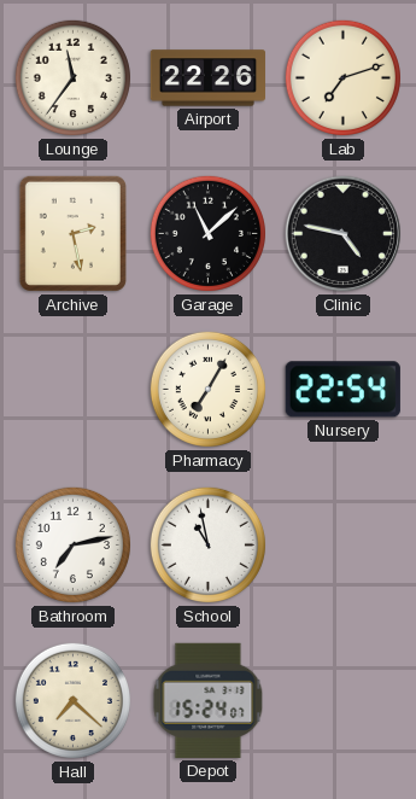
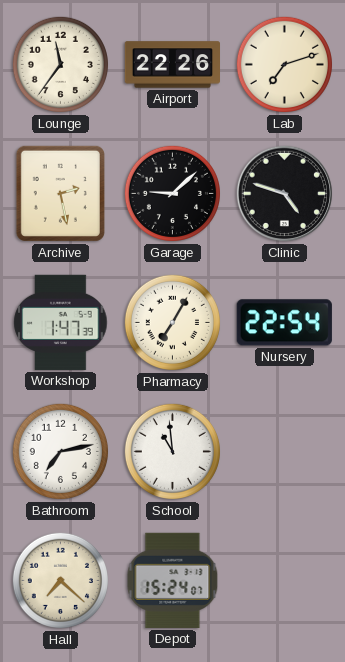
Garage: 11:08 -> 9:08
Clinic: 4:47 -> 4:48
Workshop: none -> 1:47
School: 10:58 -> 10:59
